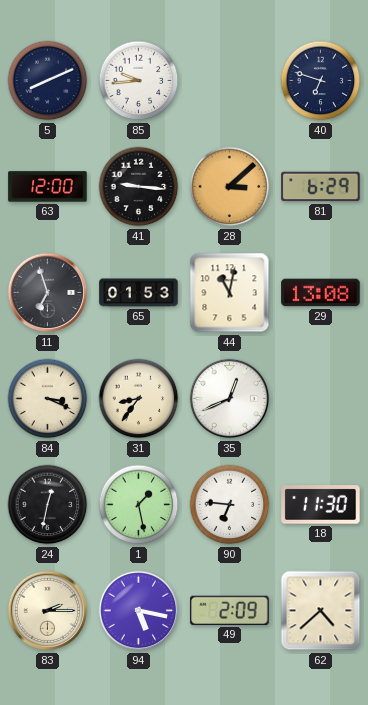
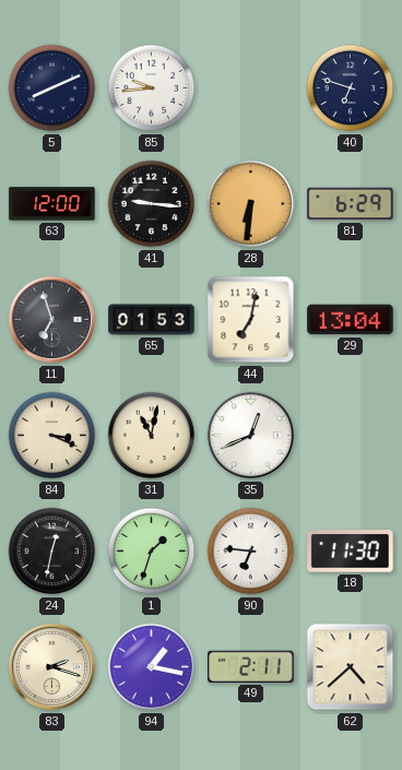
28: 3:08 -> 6:31
44: 11:02 -> 7:02
29: 13:08 -> 13:04
31: 8:36 -> 11:02
1: 1:28 -> 1:33
83: 2:15 -> 2:18
94: 5:17 -> 1:17
49: 2:09 -> 2:11
